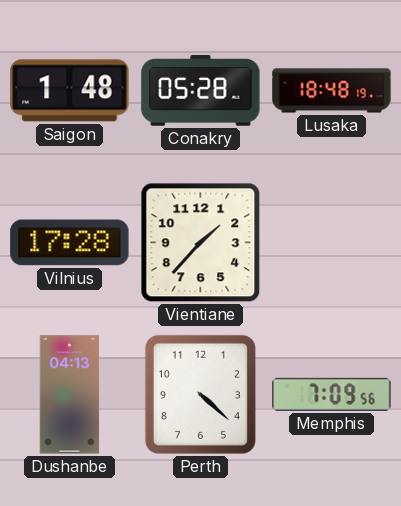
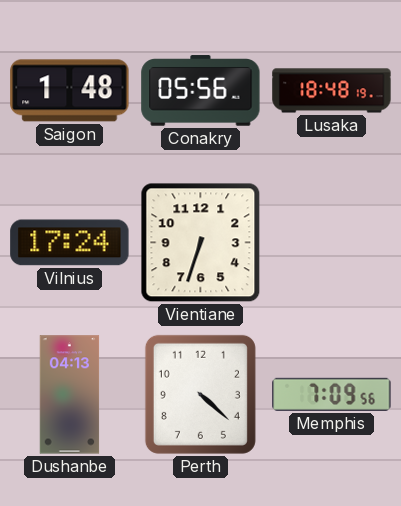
Conakry: 05:28 -> 05:56
Vilnius: 17:28 -> 17:24
Vientiane: 1:37 -> 6:33
